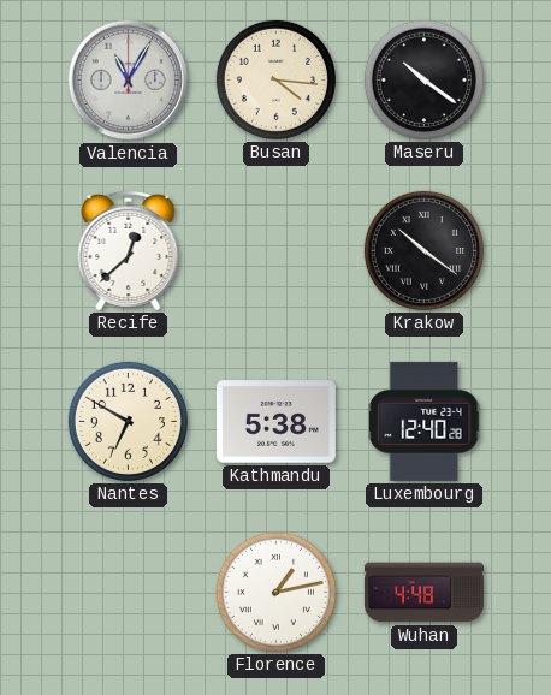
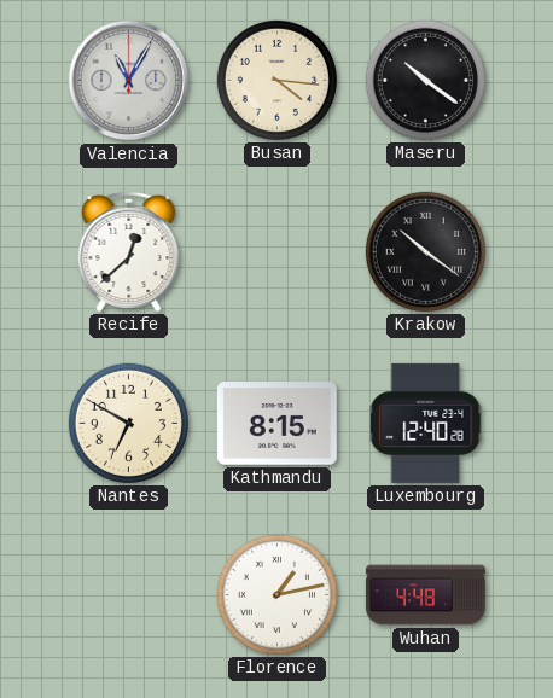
Kathmandu: 5:38 -> 8:15
